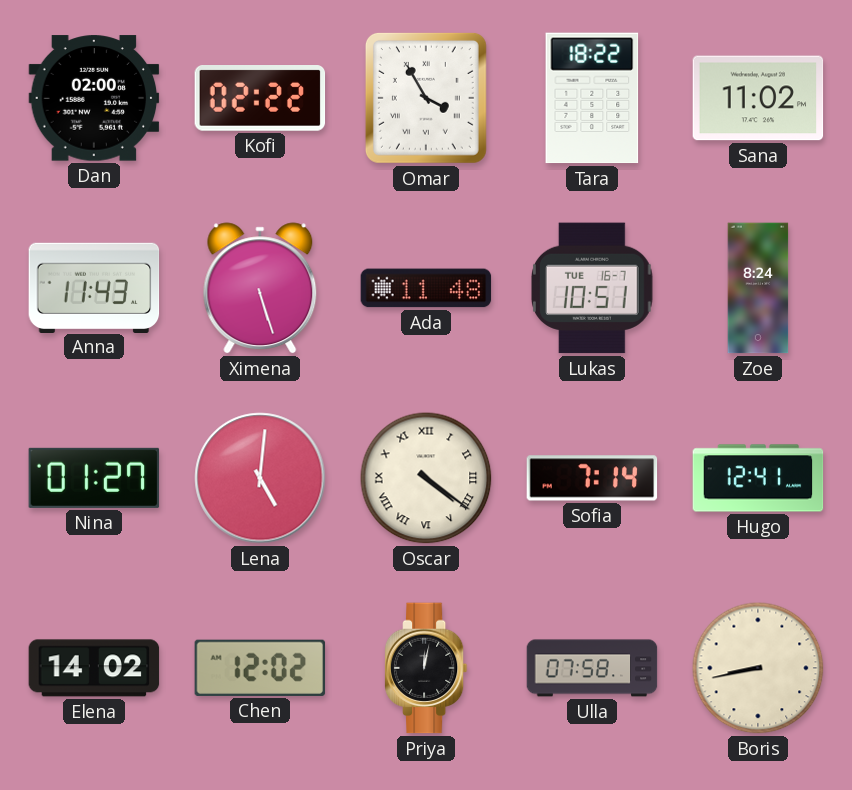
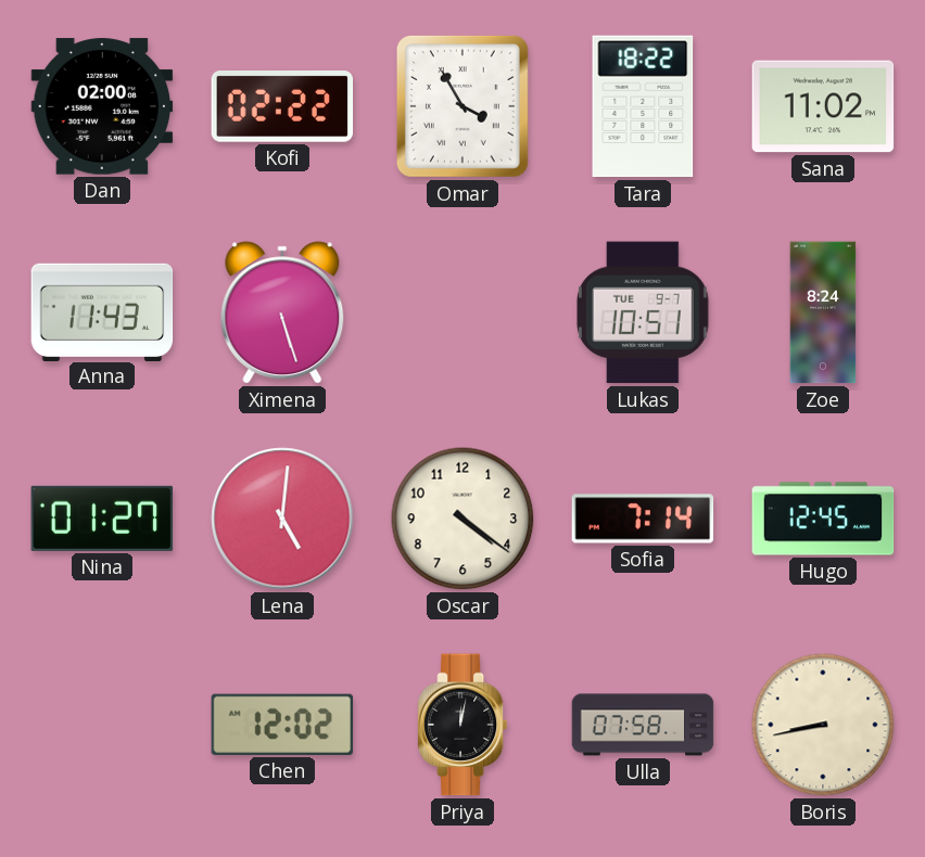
Ada: 11:48 -> none
Lukas date: TUE 16-7 -> TUE 9-7
Oscar numerals: Roman -> Arabic
Hugo: 12:41 -> 12:45
Elena: 14:02 -> none
